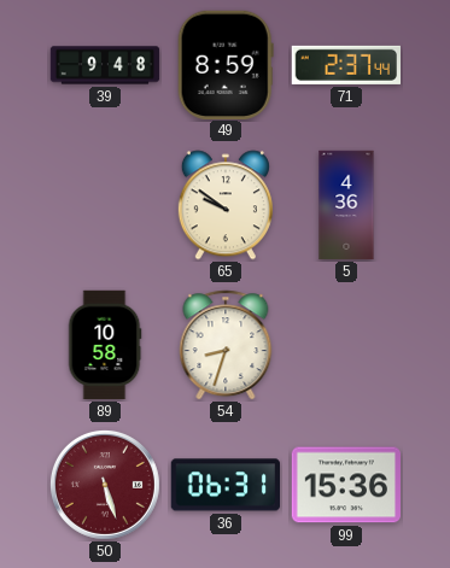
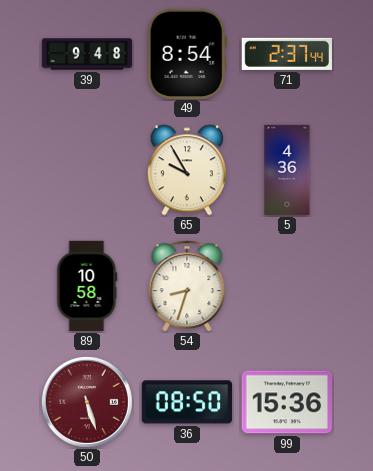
49: 8:59 -> 8:54
65: 9:51 -> 9:55
36: 06:31 -> 08:50
